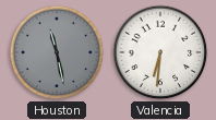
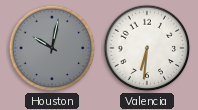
Houston: 11:28 -> 10:02
